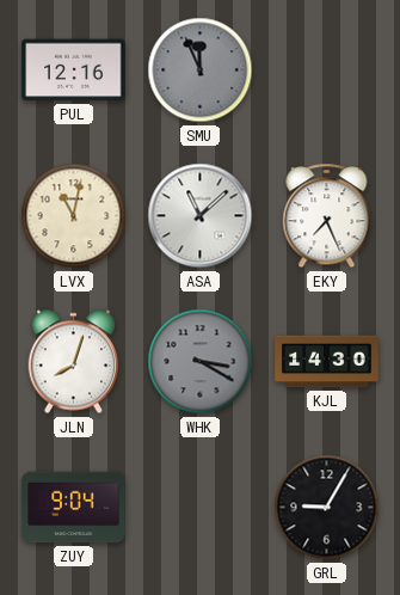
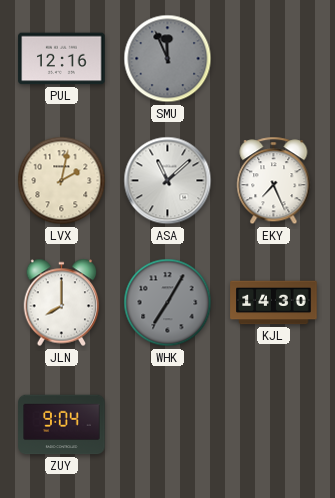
LVX: 11:02 -> 2:02
JLN: 8:03 -> 8:00
WHK: 3:20 -> 7:05
GRL: 9:05 -> none
